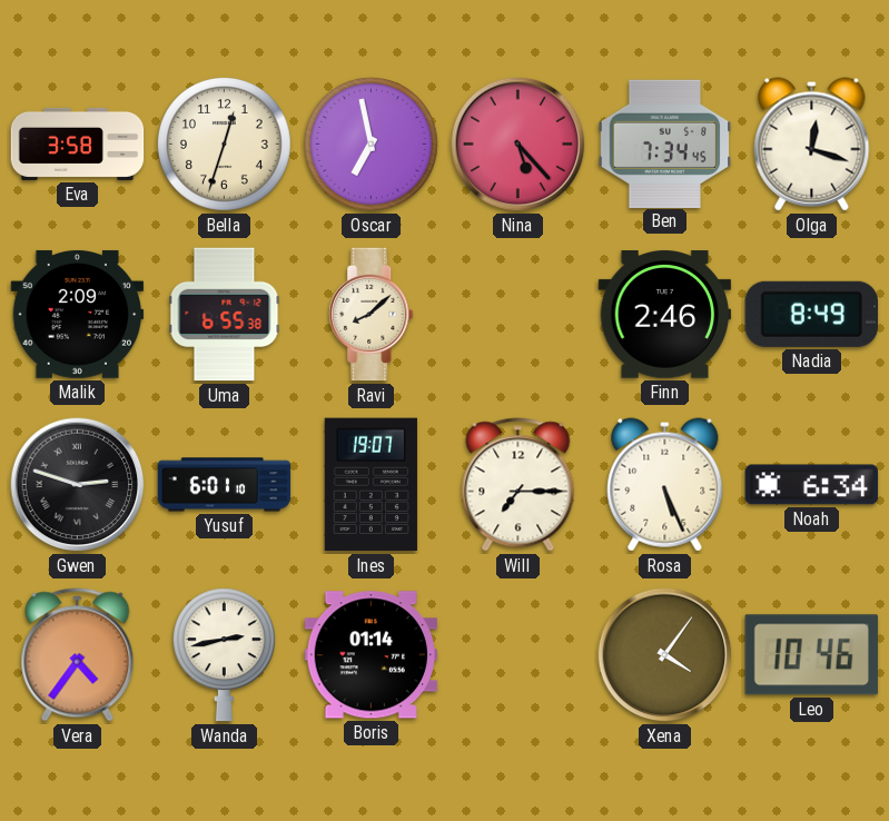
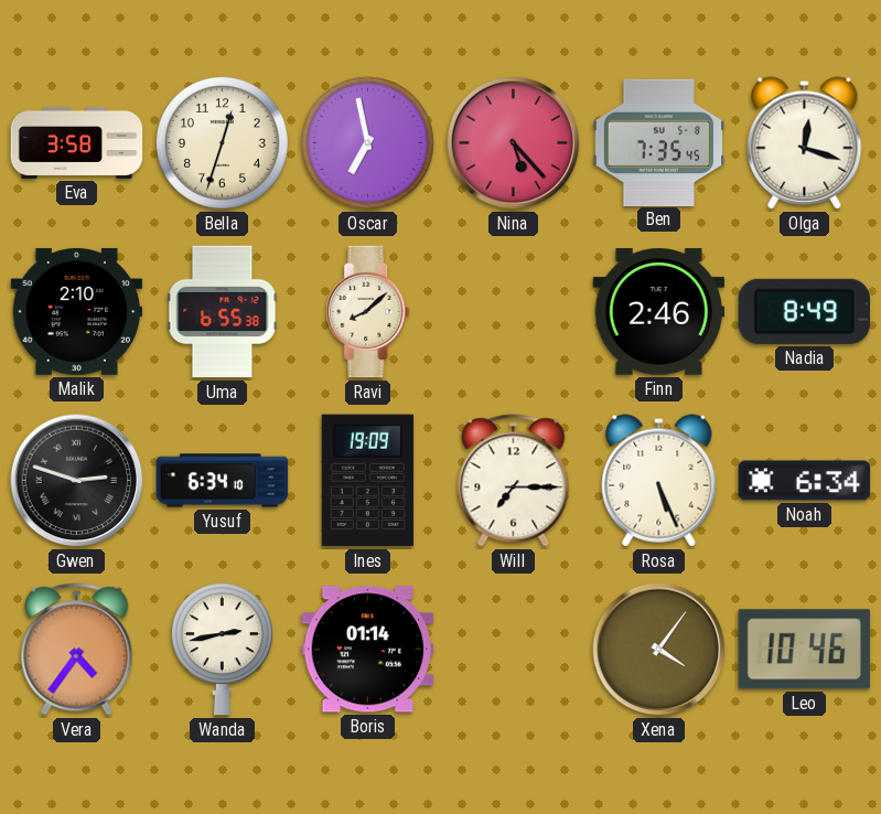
Ben: 7:34 -> 7:35
Malik: 2:09 -> 2:10
Yusuf: 6:01 -> 6:34
Ines: 19:07 -> 19:09
